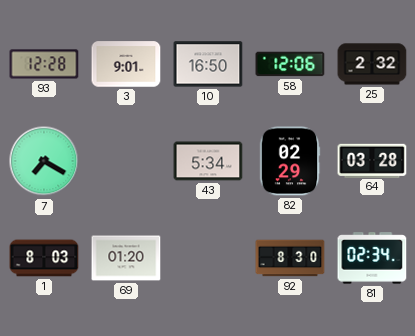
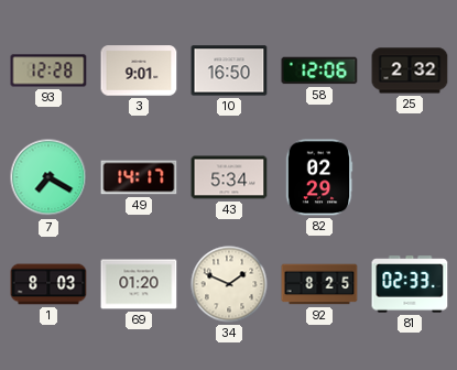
49: none -> 14:17
64: 03:28 -> none
34: none -> 1:49
92: 8:30 -> 8:25
81: 02:34 -> 02:33
